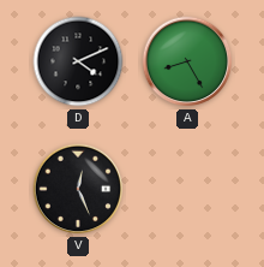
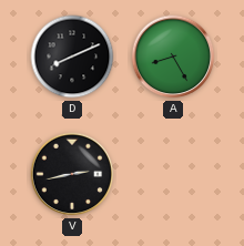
D: 4:11 -> 8:11
V: 12:26 -> 2:43
